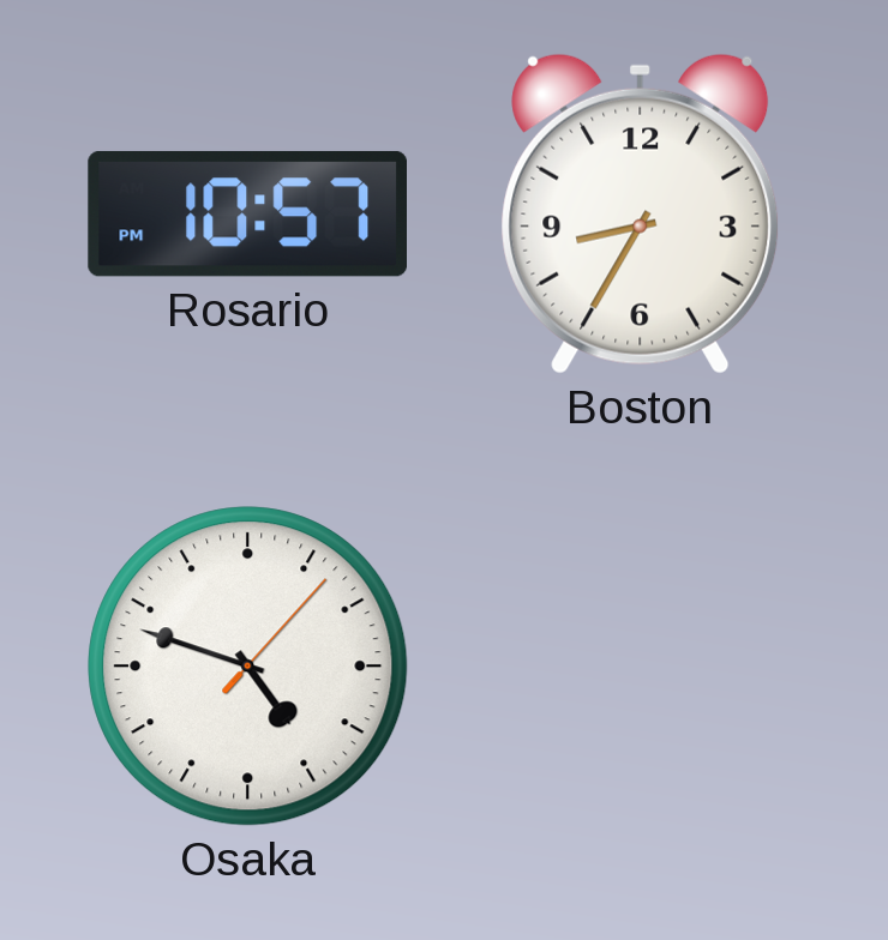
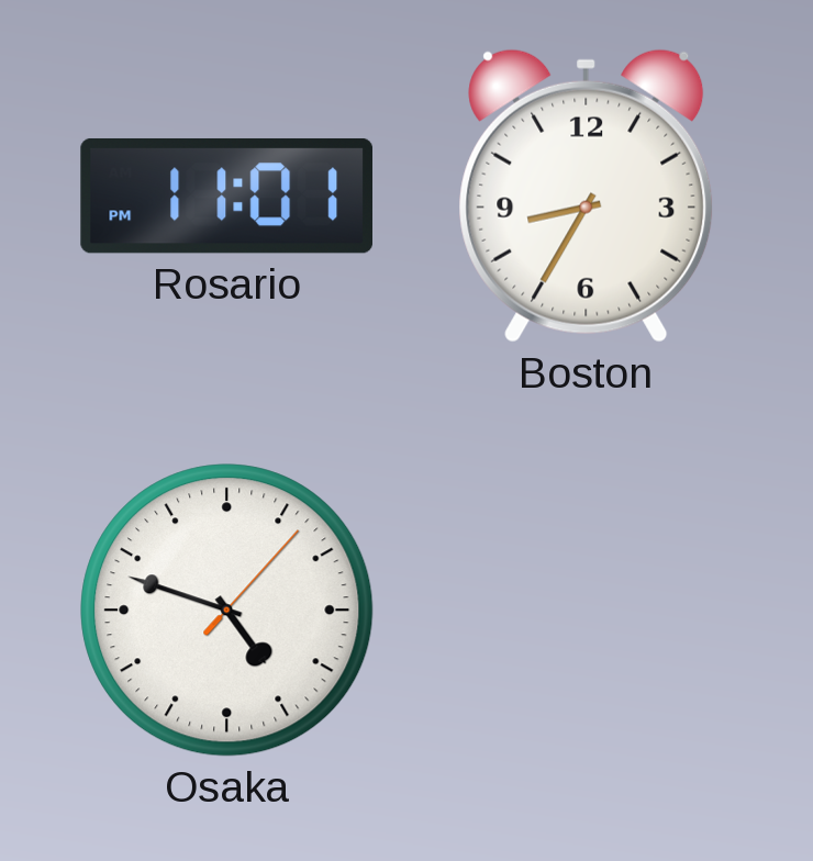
Rosario: 10:57 -> 11:01
